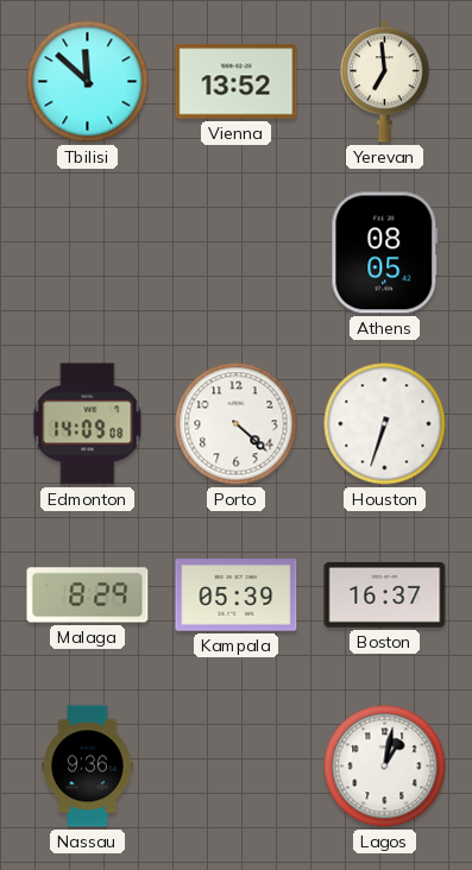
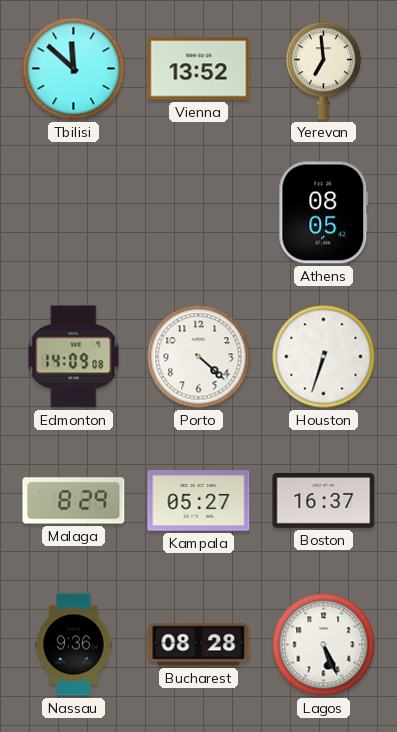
Kampala: 05:39 -> 05:27
Bucharest: none -> 08:28
Lagos: 1:02 -> 5:26
